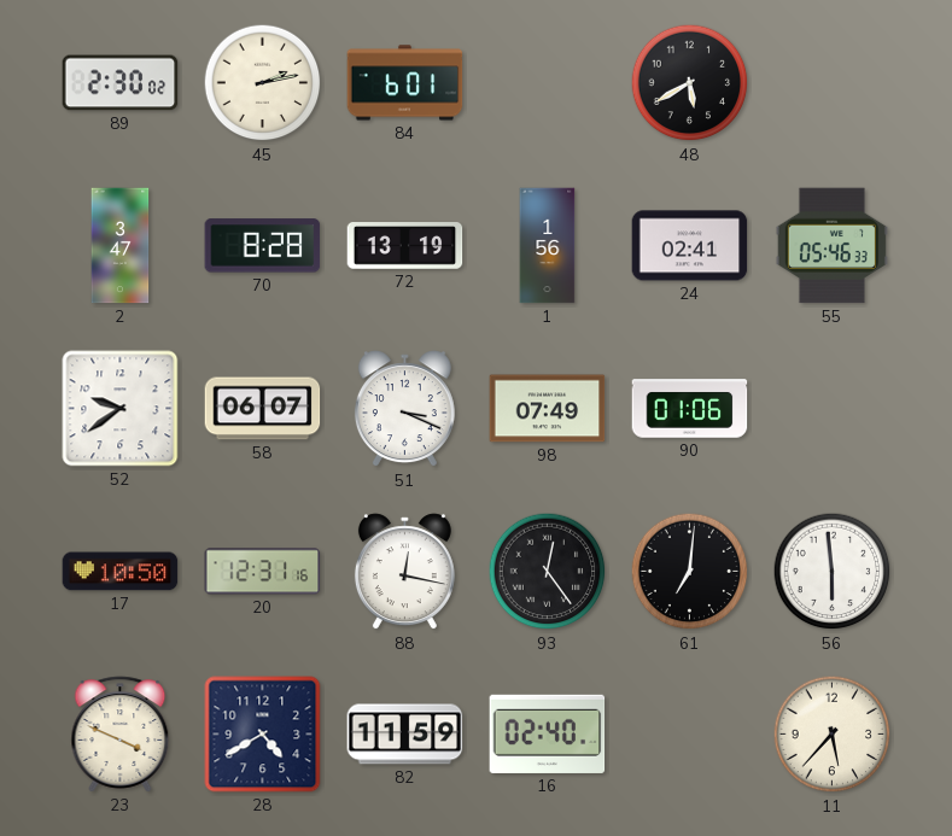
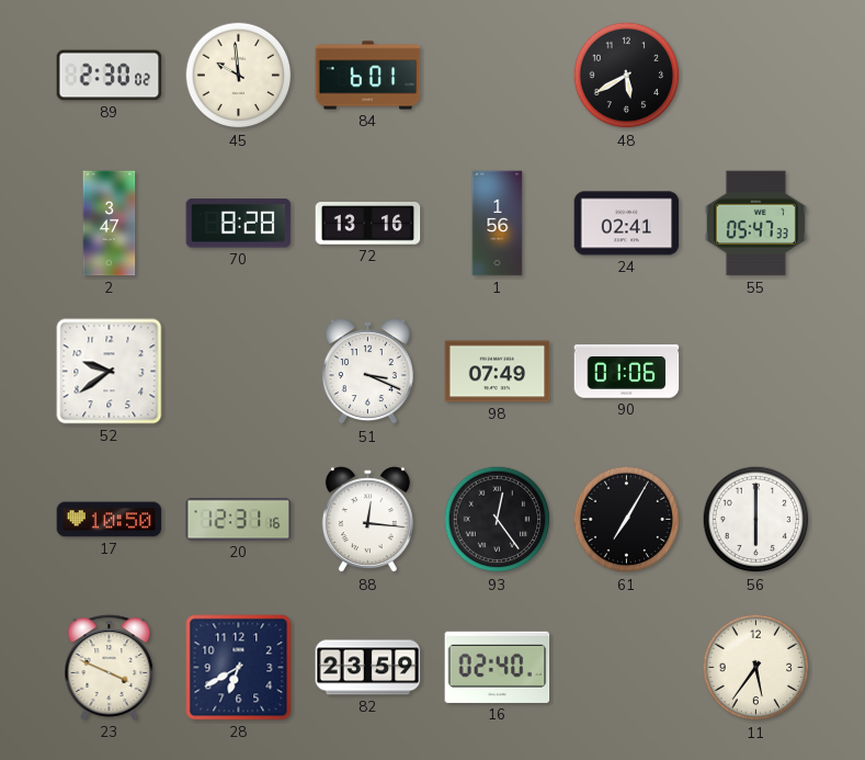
45: 2:13 -> 9:59
72: 13:19 -> 13:16
55: 05:46 -> 05:47
58: 06:07 -> none
88: 12:17 -> 12:16
61: 7:01 -> 7:05
56: 5:59 -> 6:00
28: 4:40 -> 6:40
82: 11:59 -> 23:59
11: 5:37 -> 5:36
